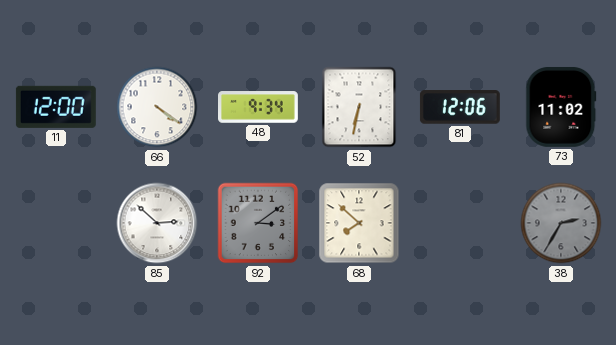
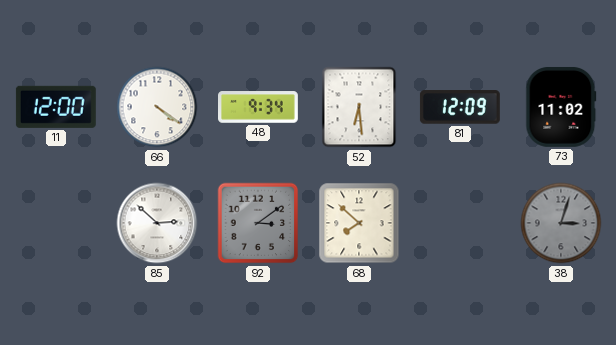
52: 6:32 -> 6:29
81: 12:06 -> 12:09
38: 2:35 -> 3:03
